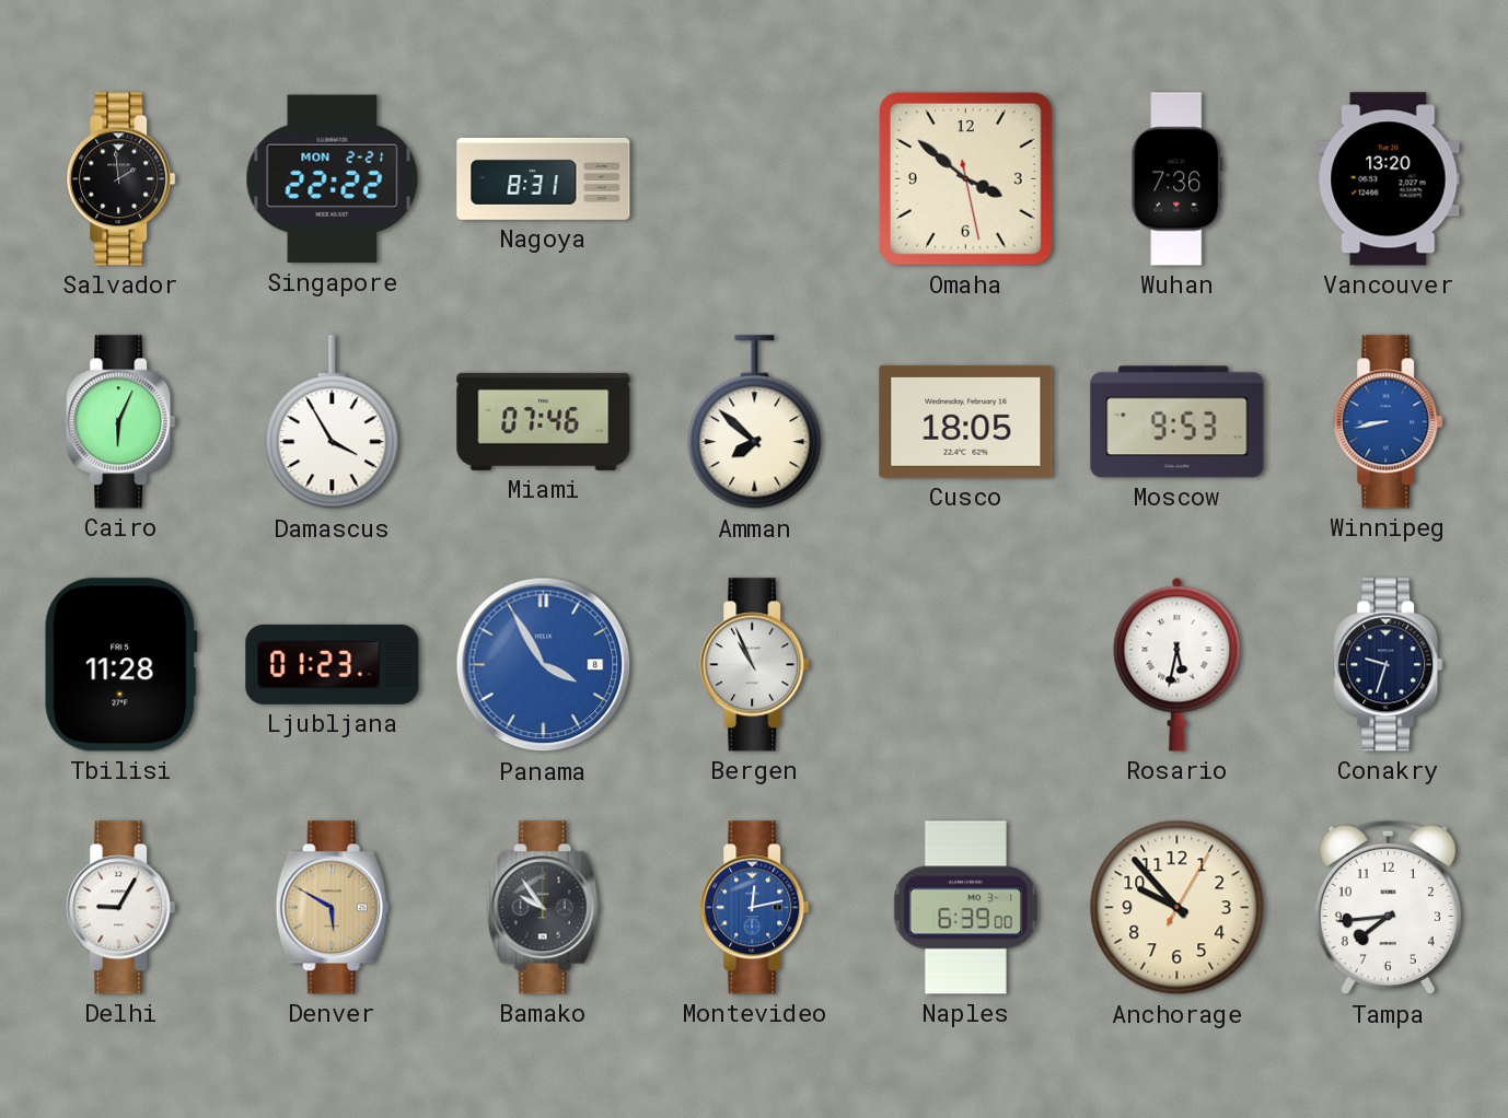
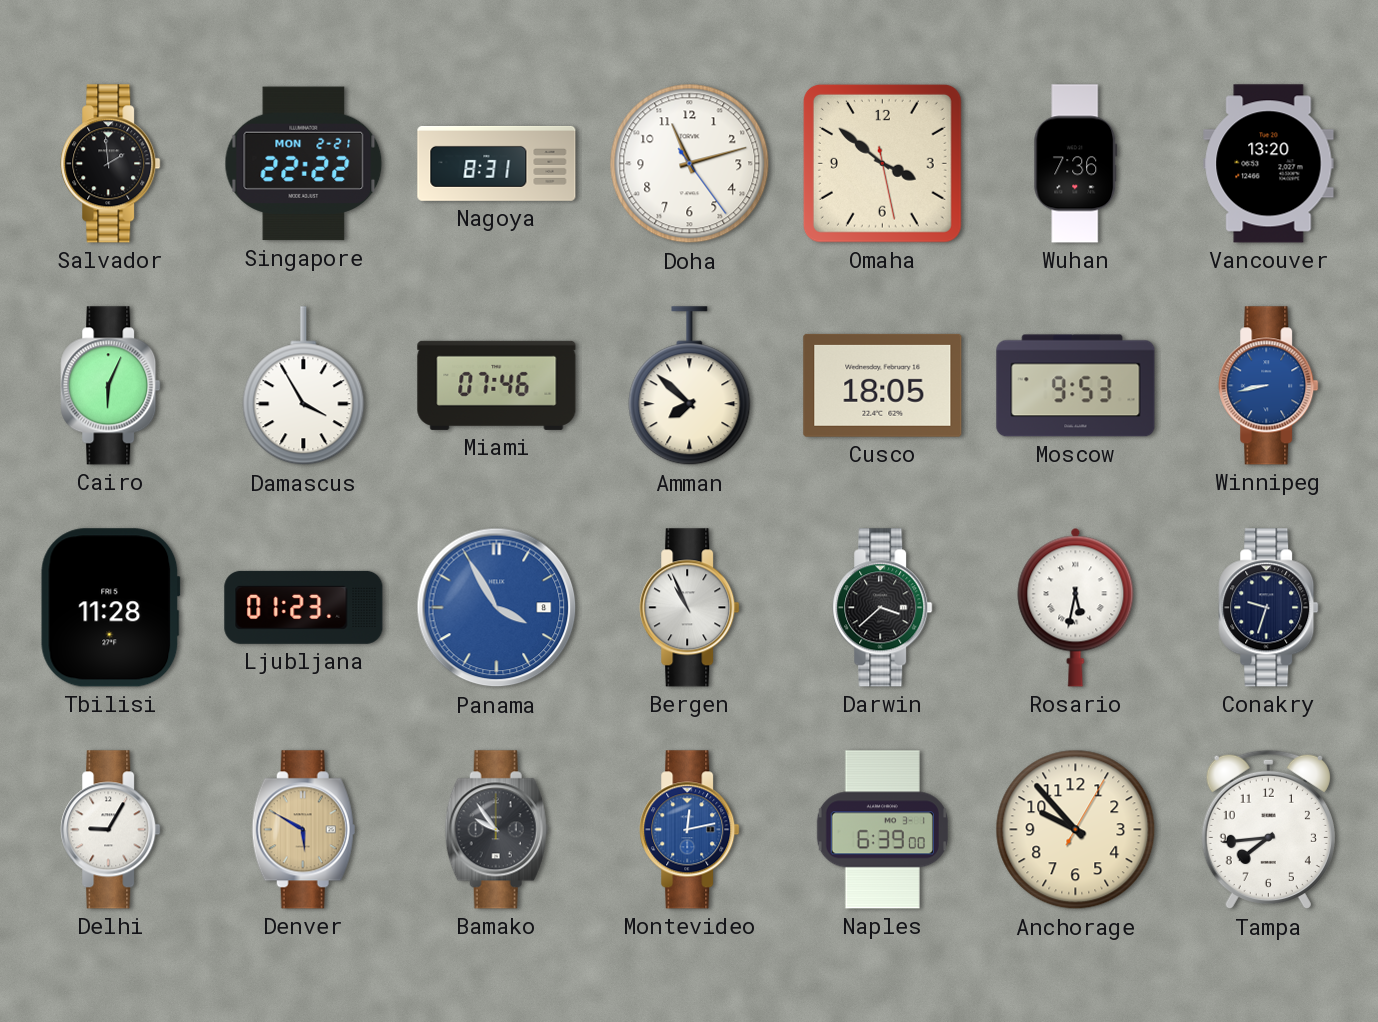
Doha: none -> 11:12
Darwin: none -> 3:38
